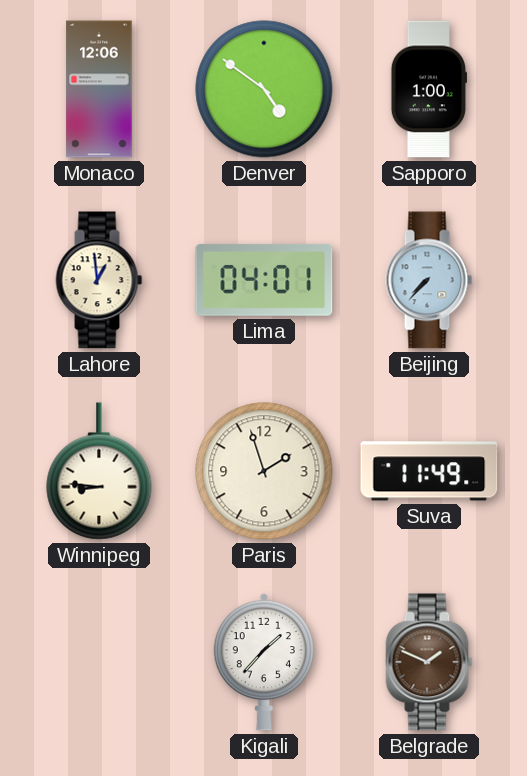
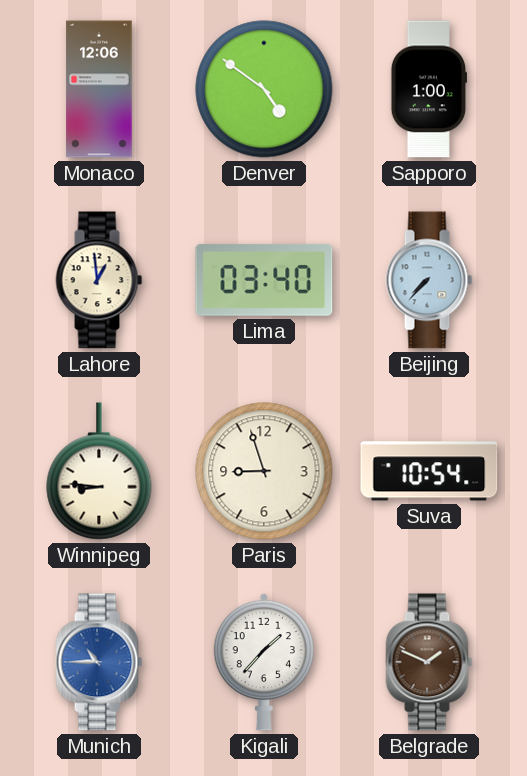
Lima: 04:01 -> 03:40
Paris: 1:57 -> 8:57
Suva: 11:49 -> 10:54
Munich: none -> 10:45
